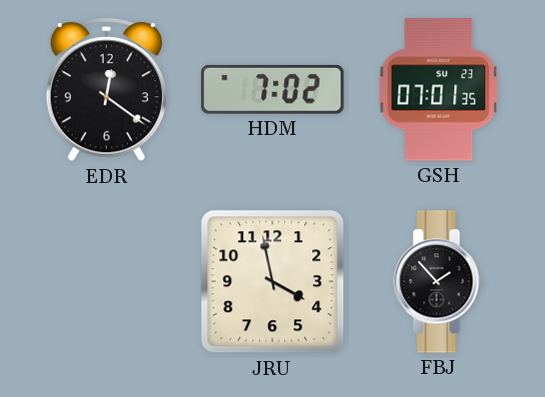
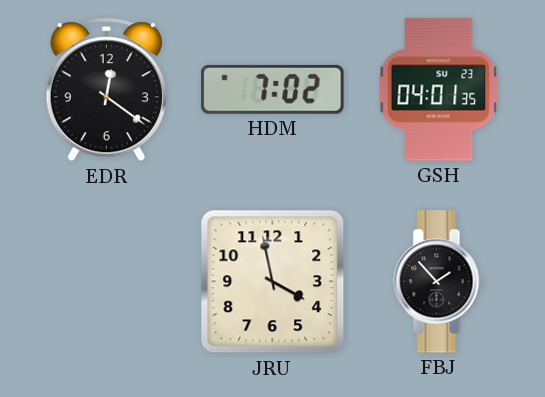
GSH: 07:01 -> 04:01
